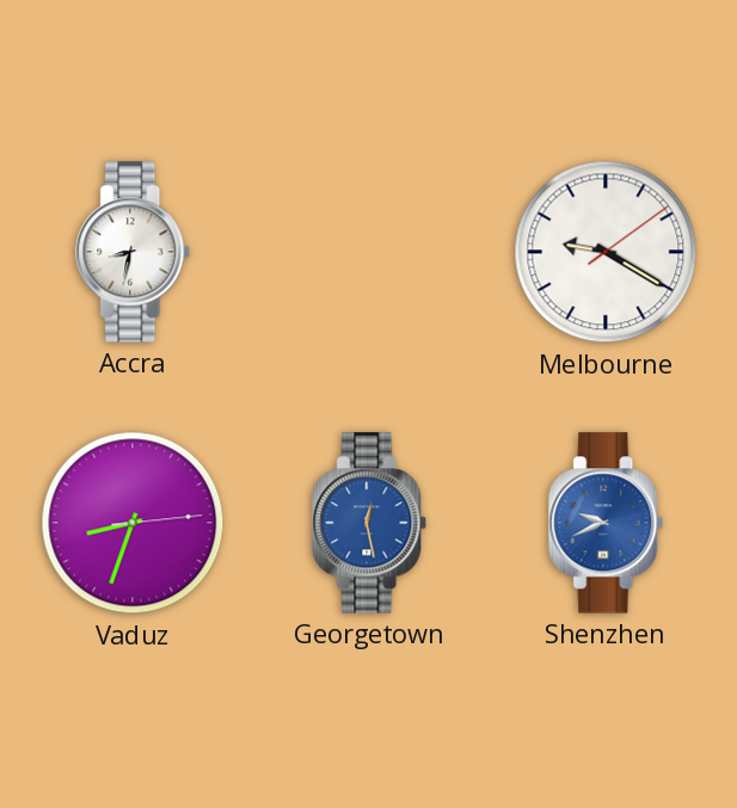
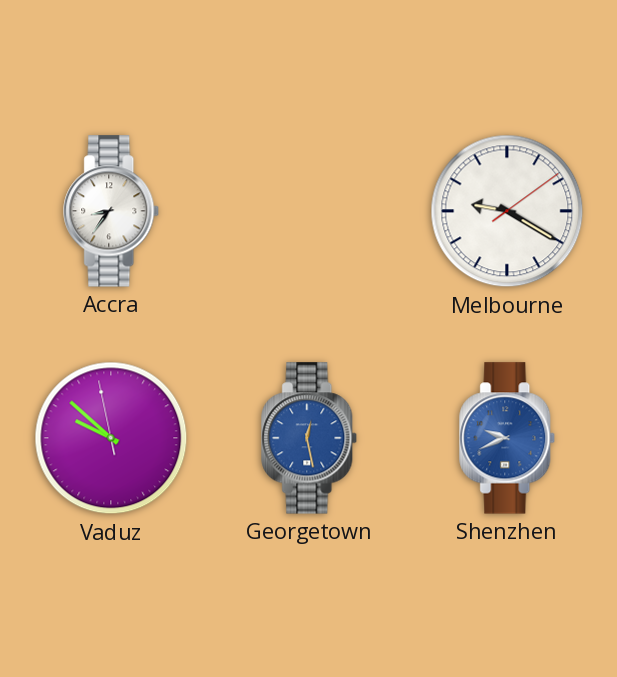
Accra: 8:32 -> 8:36
Vaduz: 8:33 -> 9:51
